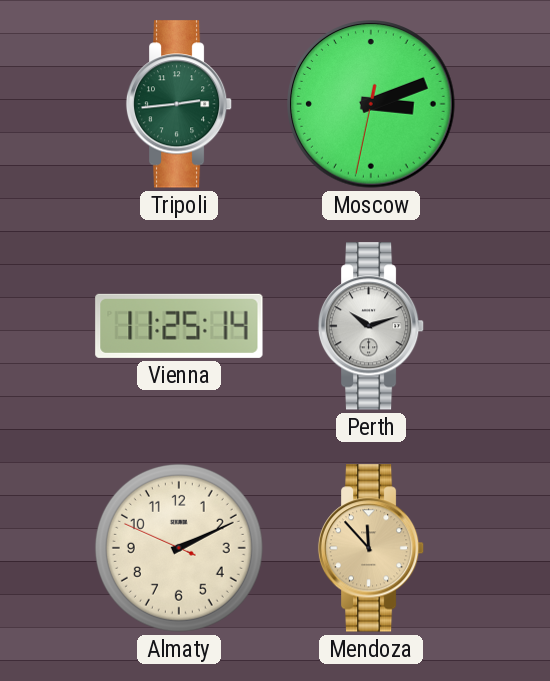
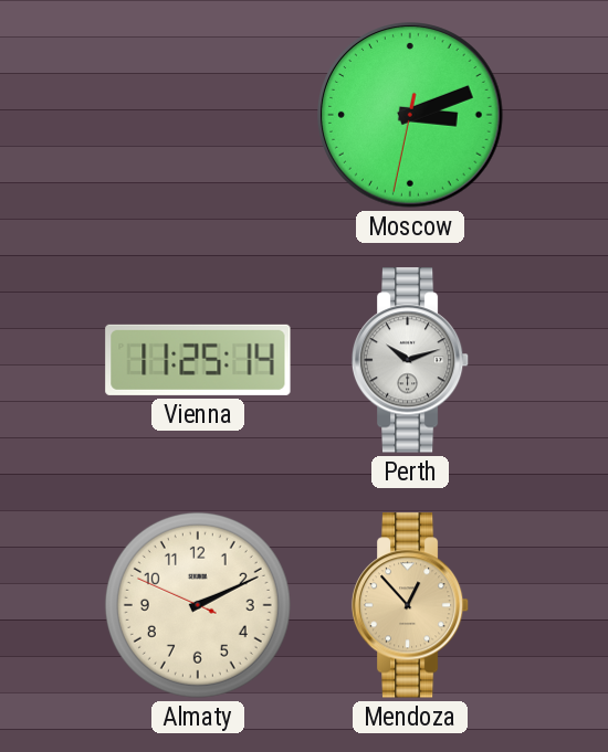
Tripoli: 2:44 -> none
Mendoza: 11:53 -> 12:53
